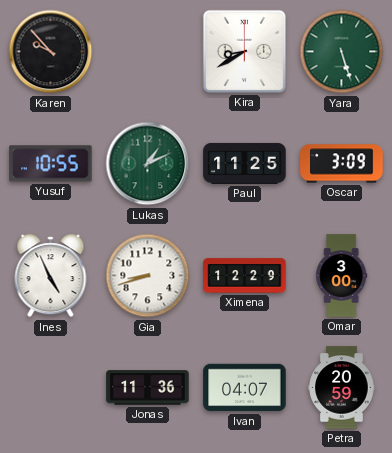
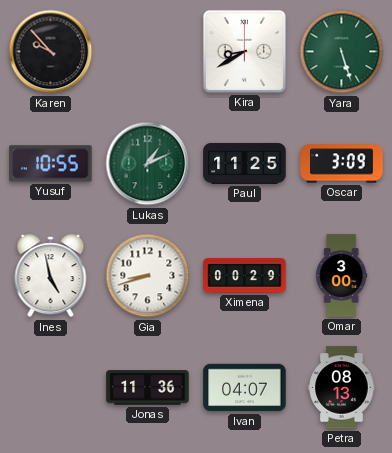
Ines: 4:56 -> 4:58
Ximena: 12:29 -> 00:29
Petra: 20:59 -> 08:13
